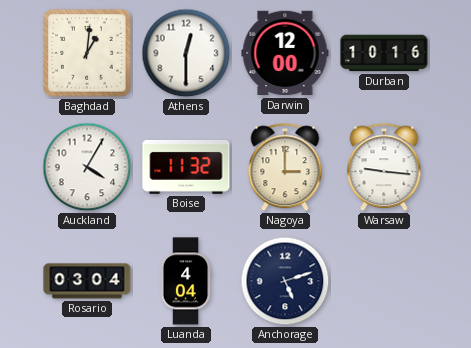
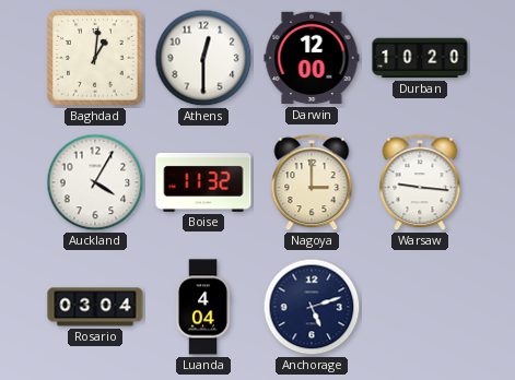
Durban: 10:16 -> 10:20
